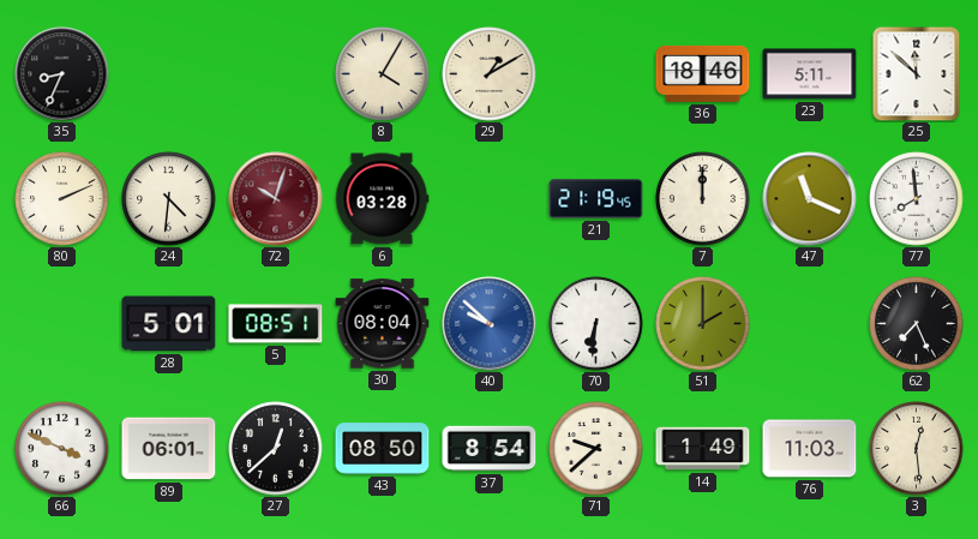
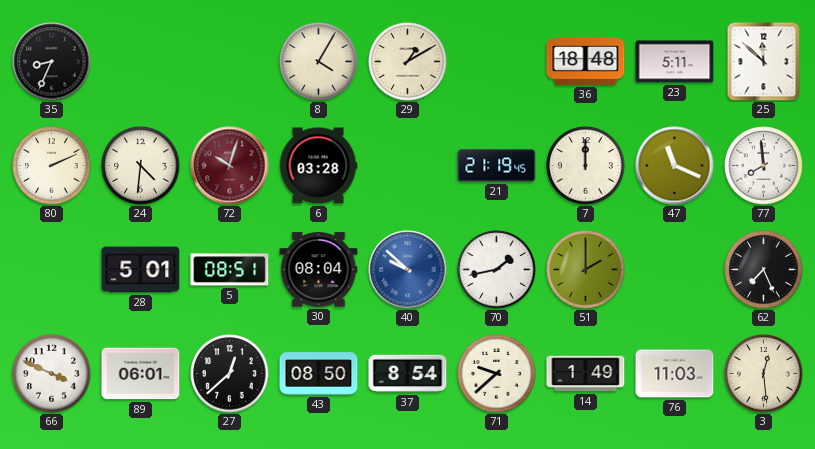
36: 18:46 -> 18:48
70: 6:31 -> 1:43
